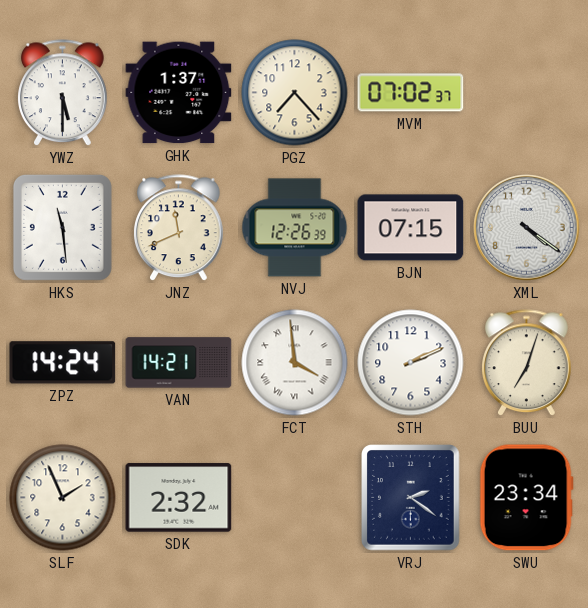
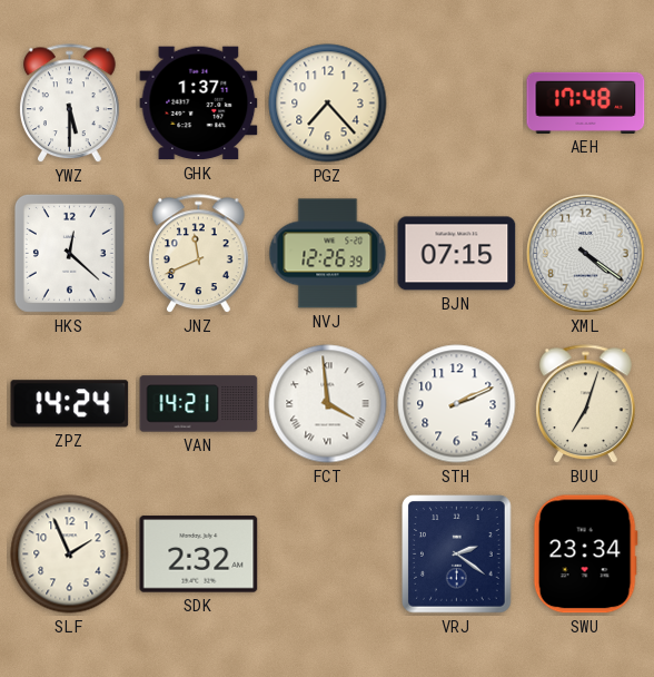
MVM: 07:02 -> none
AEH: none -> 17:48
HKS: 11:29 -> 12:22
